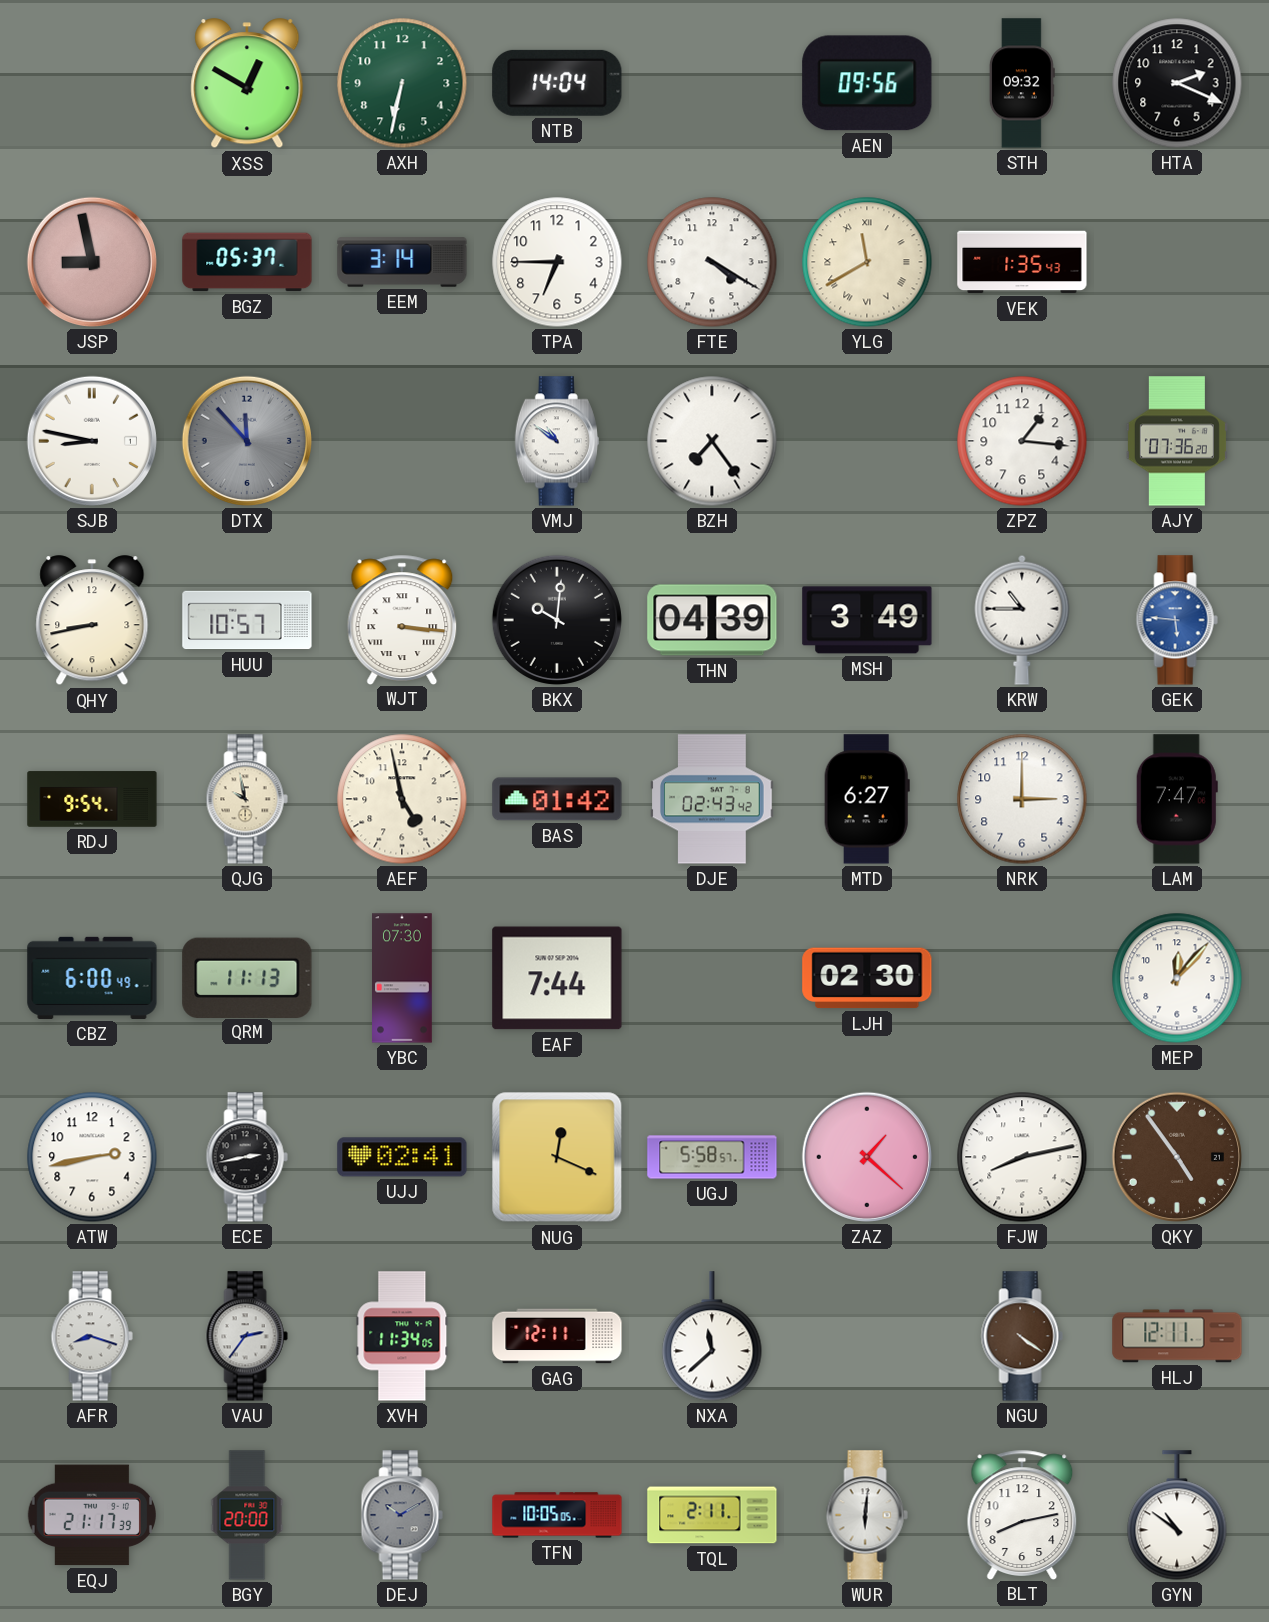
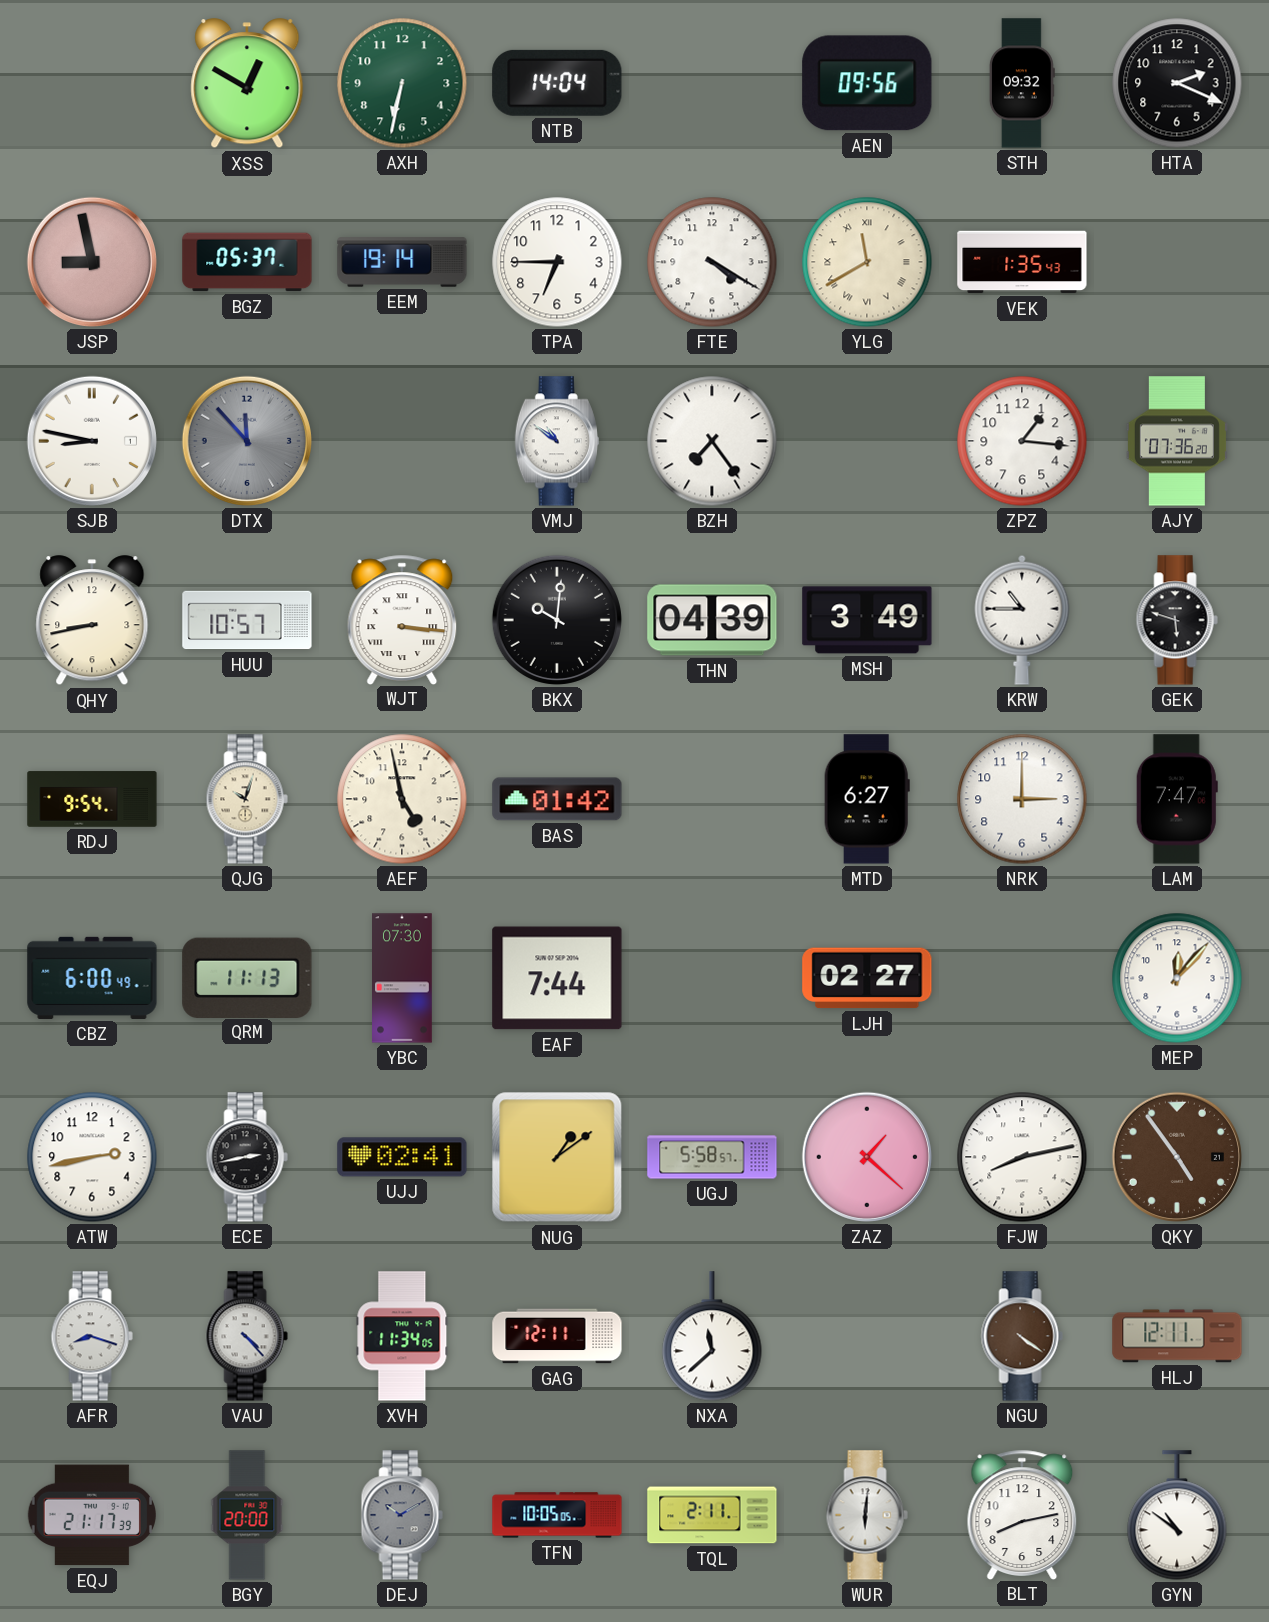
EEM: 3:14 -> 19:14
GEK: 5:46 -> 5:48
GEK dial: blue -> black
QJG: 9:58 -> 10:03
DJE: 02:43 -> none
LJH: 02:30 -> 02:27
NUG: 12:19 -> 1:09
VAU: 2:36 -> 4:23
